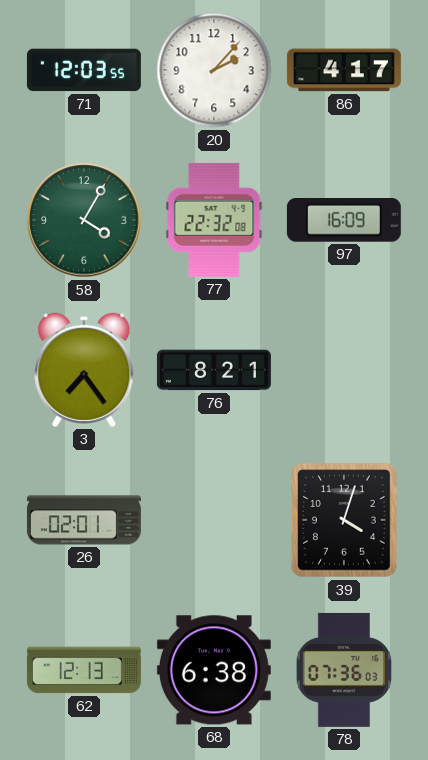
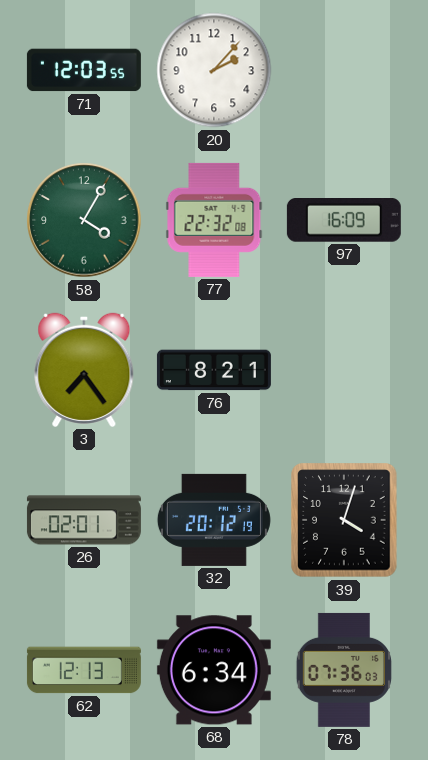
86: 4:17 -> none
32: none -> 20:12
68: 6:38 -> 6:34
